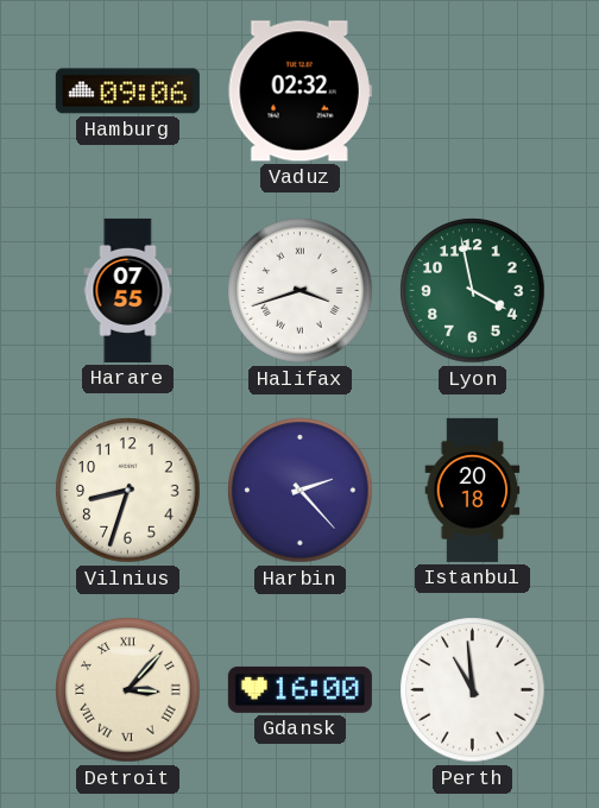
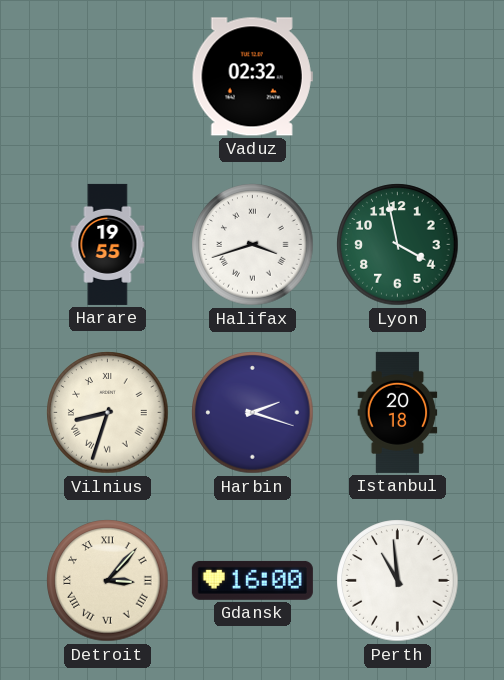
Hamburg: 09:06 -> none
Harare: 07:55 -> 19:55
Vilnius numerals: Arabic -> Roman
Harbin: 2:23 -> 2:18
